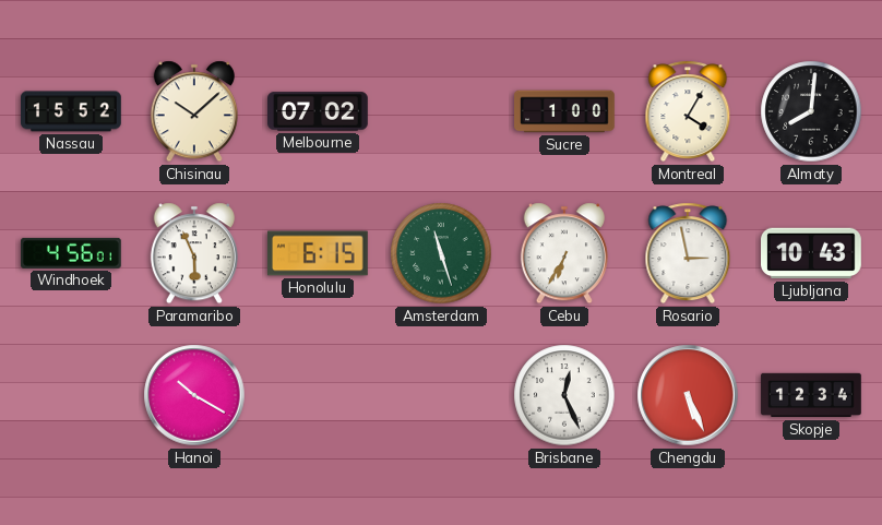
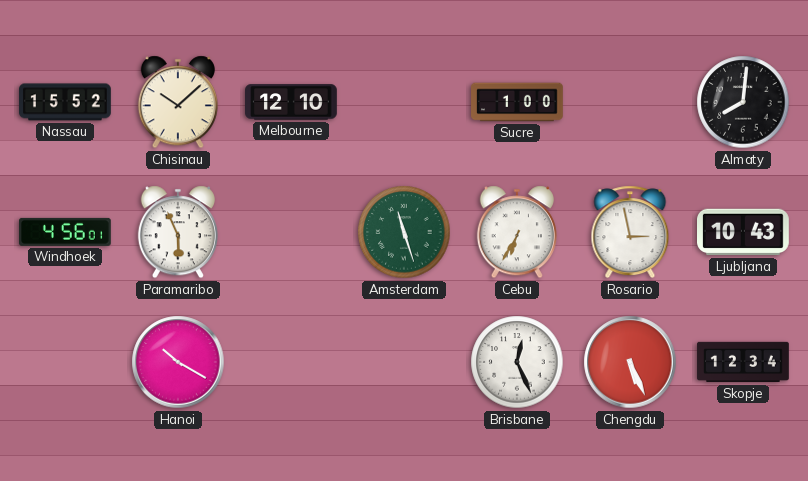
Melbourne: 07:02 -> 12:10
Montreal: 4:05 -> none
Honolulu: 6:15 -> none
